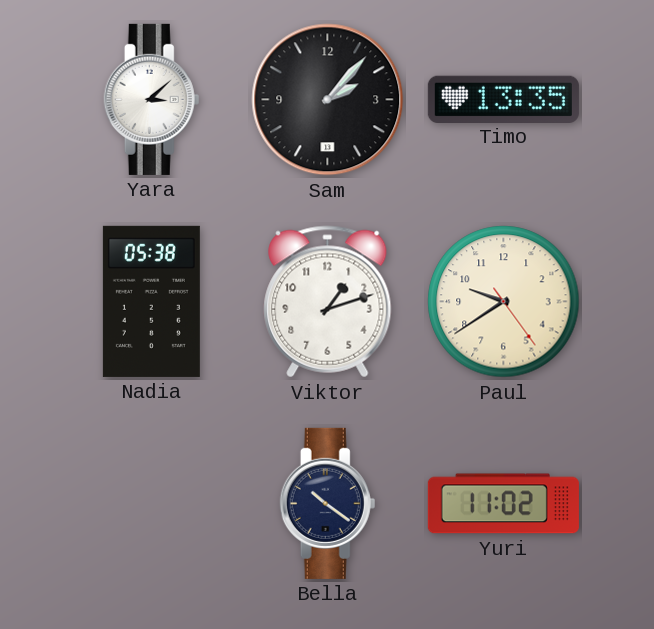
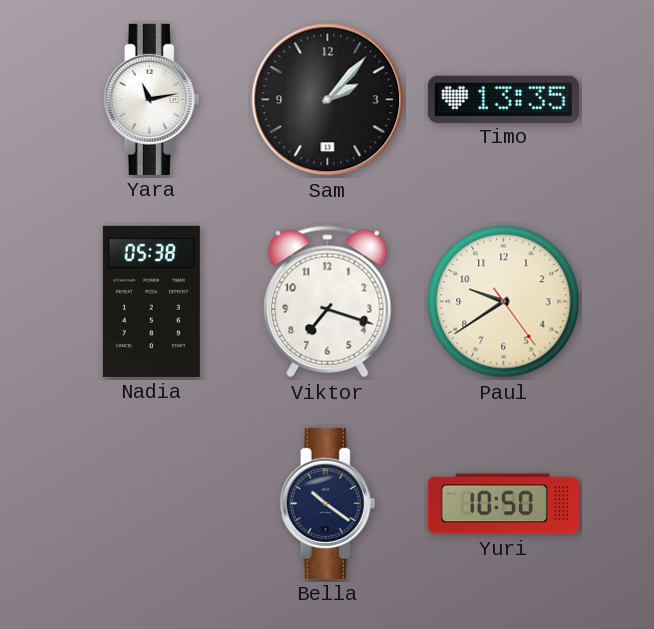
Yara: 3:08 -> 11:13
Viktor: 1:12 -> 7:18
Yuri: 11:02 -> 10:50
